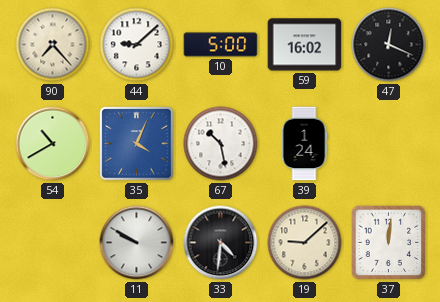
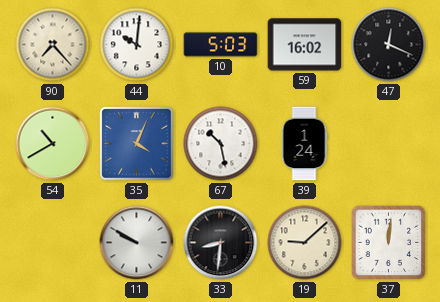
44: 9:08 -> 10:01
10: 5:00 -> 5:03
33: 4:31 -> 8:31
